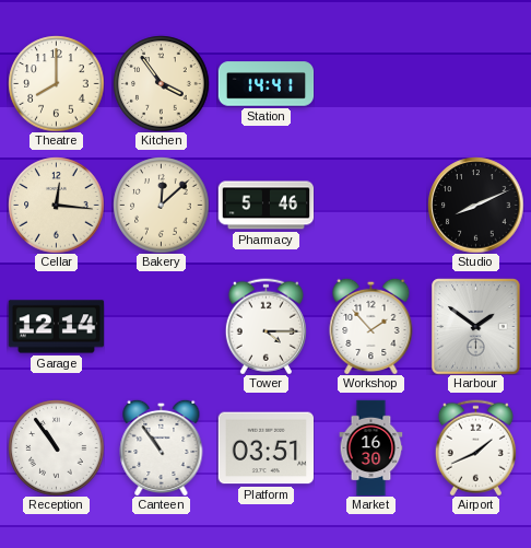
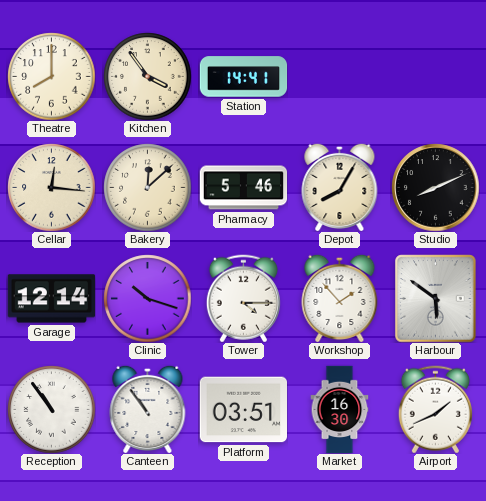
Depot: none -> 8:05
Clinic: none -> 10:18
Harbour: 1:51 -> 5:51
